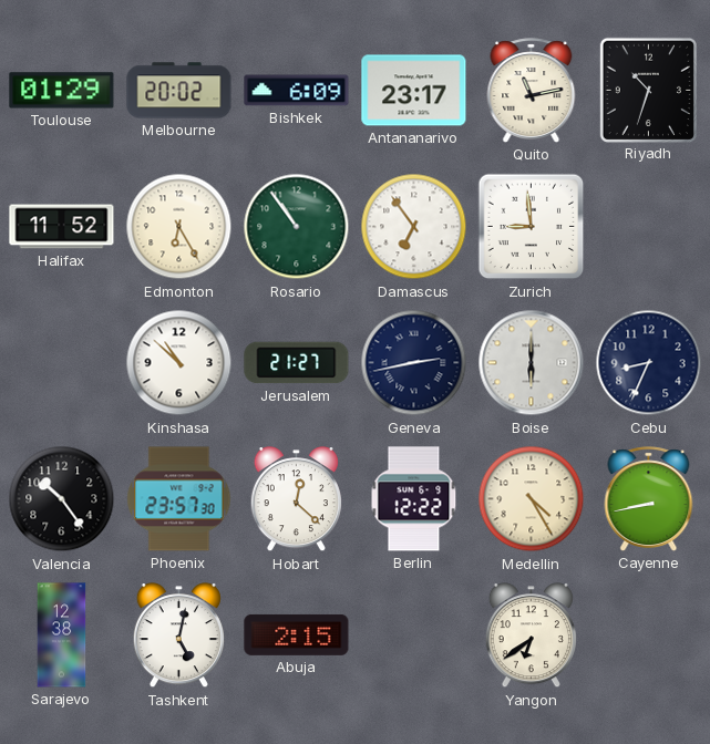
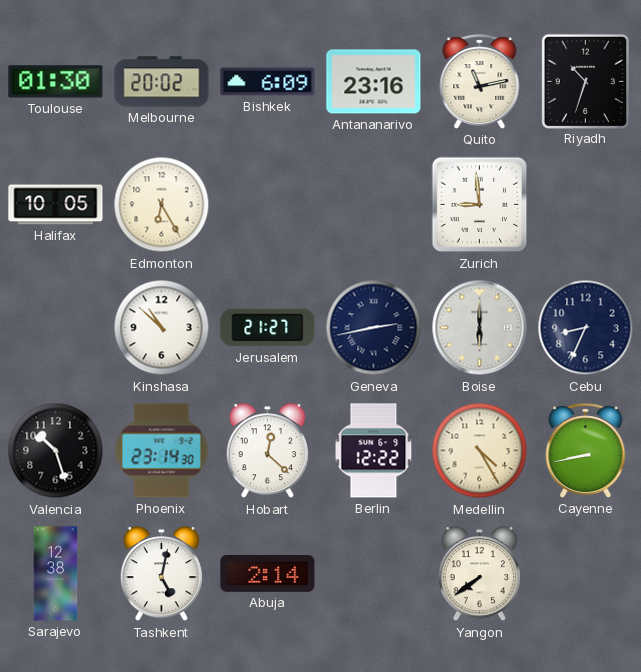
Toulouse: 01:29 -> 01:30
Antananarivo: 23:17 -> 23:16
Halifax: 11:52 -> 10:05
Rosario: 10:54 -> none
Damascus: 6:54 -> none
Valencia: 10:24 -> 10:27
Phoenix: 23:57 -> 23:14
Abuja: 2:15 -> 2:14
Yangon: 6:39 -> 7:39
